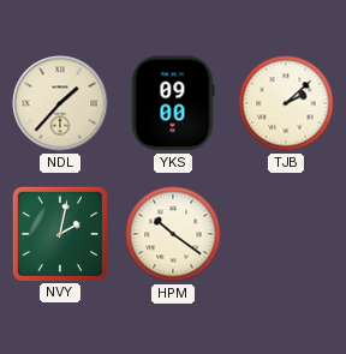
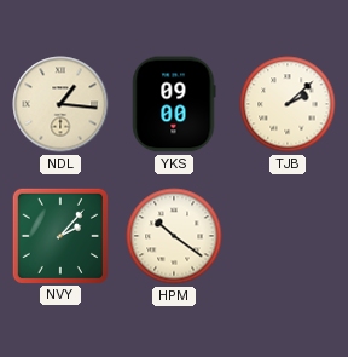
NDL: 1:37 -> 1:16
NVY: 2:02 -> 2:07
